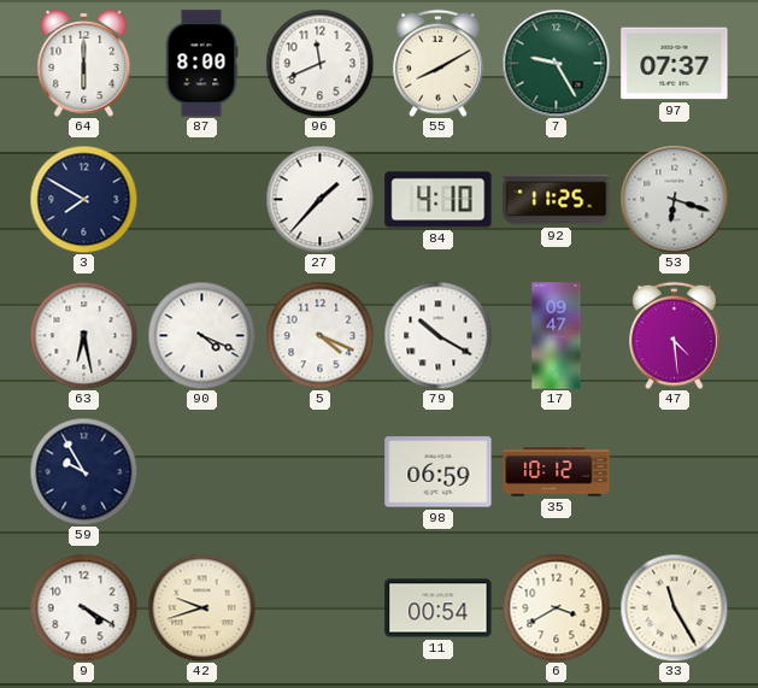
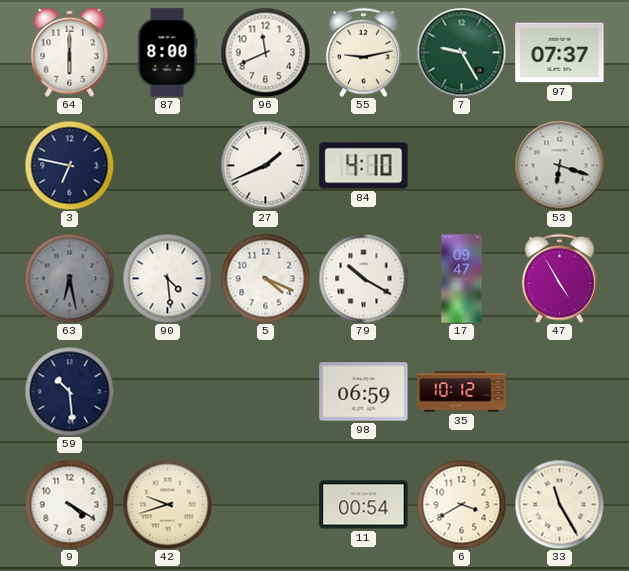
55: 8:10 -> 9:13
3: 7:50 -> 6:47
27: 1:37 -> 1:41
92: 11:25 -> none
63 dial: white -> grey
90: 4:19 -> 4:29
47: 4:29 -> 4:55
59: 9:55 -> 10:29
